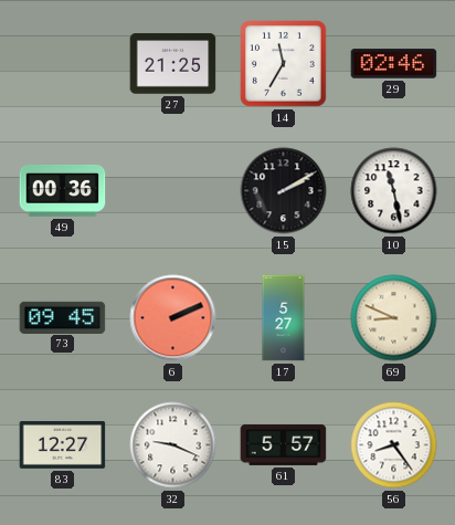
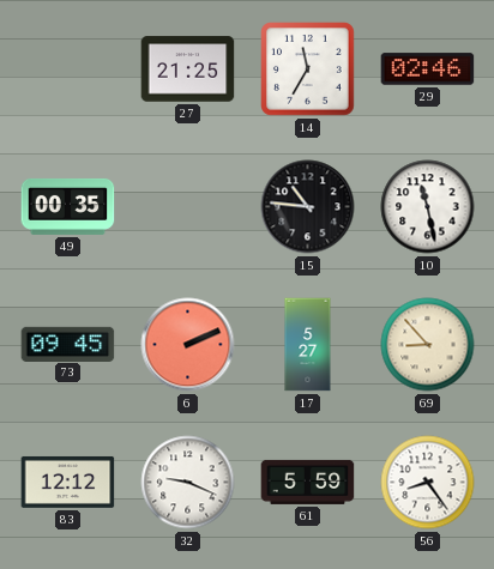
49: 00:36 -> 00:35
15: 2:10 -> 10:46
69: 8:49 -> 8:53
83: 12:27 -> 12:12
61: 5:57 -> 5:59
